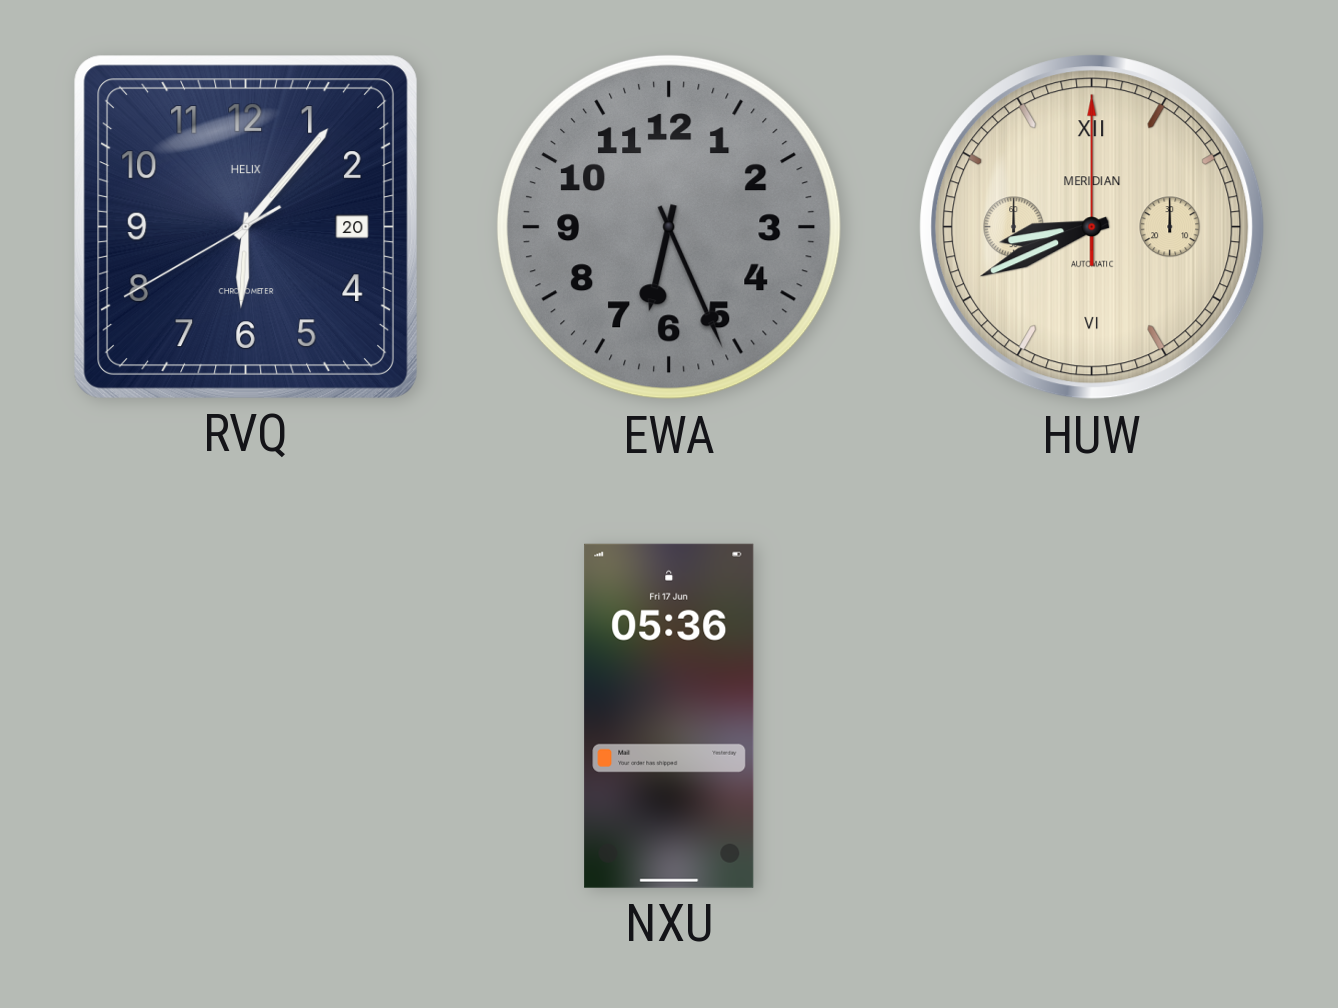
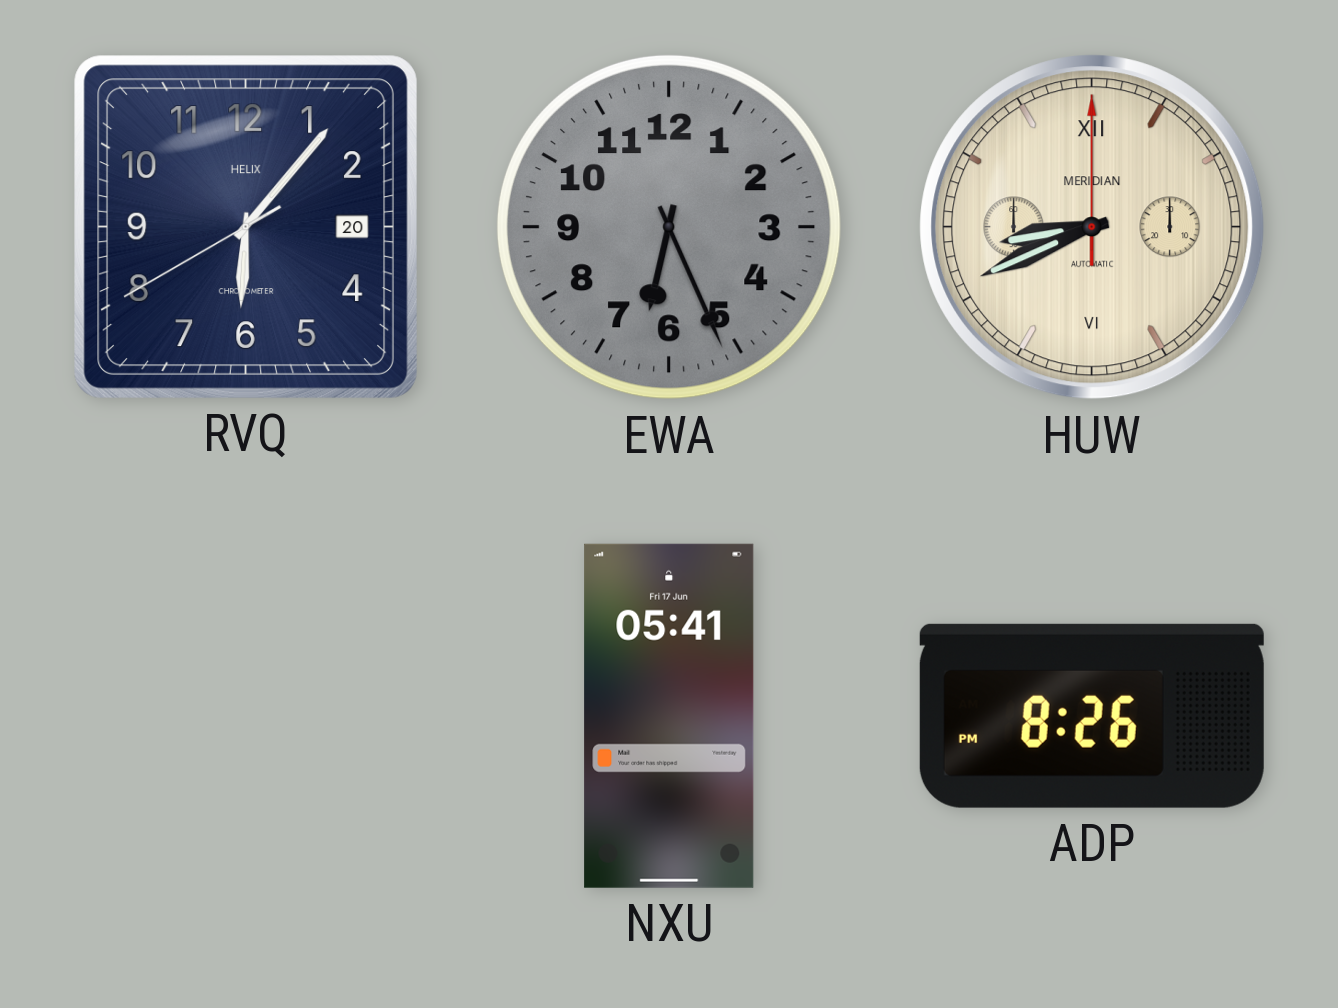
NXU: 05:36 -> 05:41
ADP: none -> 8:26
